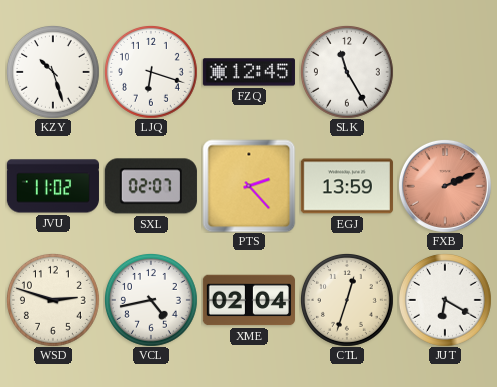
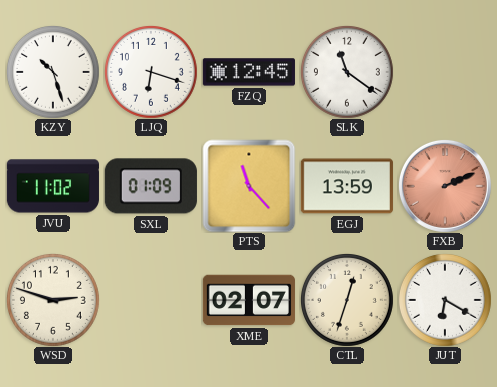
SLK: 11:25 -> 11:21
SXL: 02:07 -> 01:09
PTS: 2:23 -> 11:23
VCL: 4:43 -> none
XME: 02:04 -> 02:07
